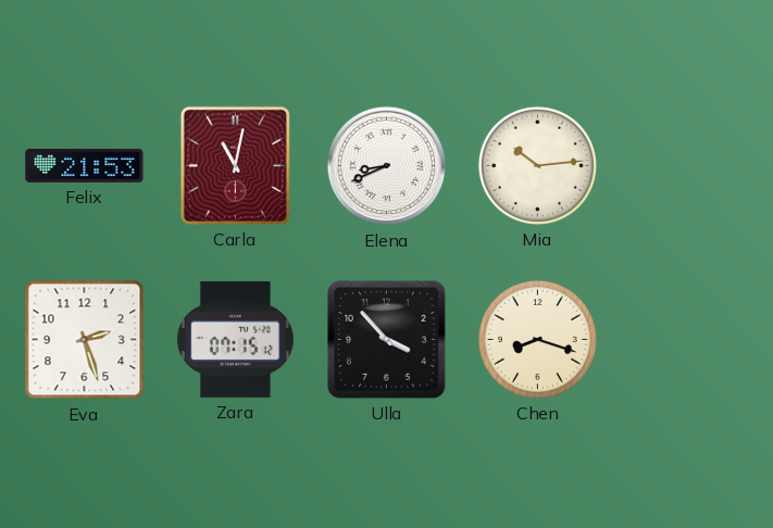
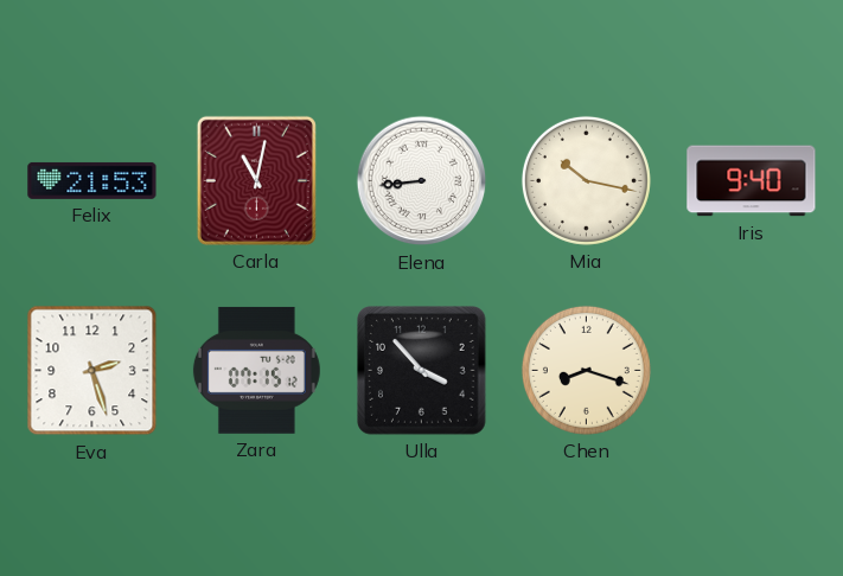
Elena: 8:41 -> 8:44
Mia: 10:14 -> 10:17
Iris: none -> 9:40
